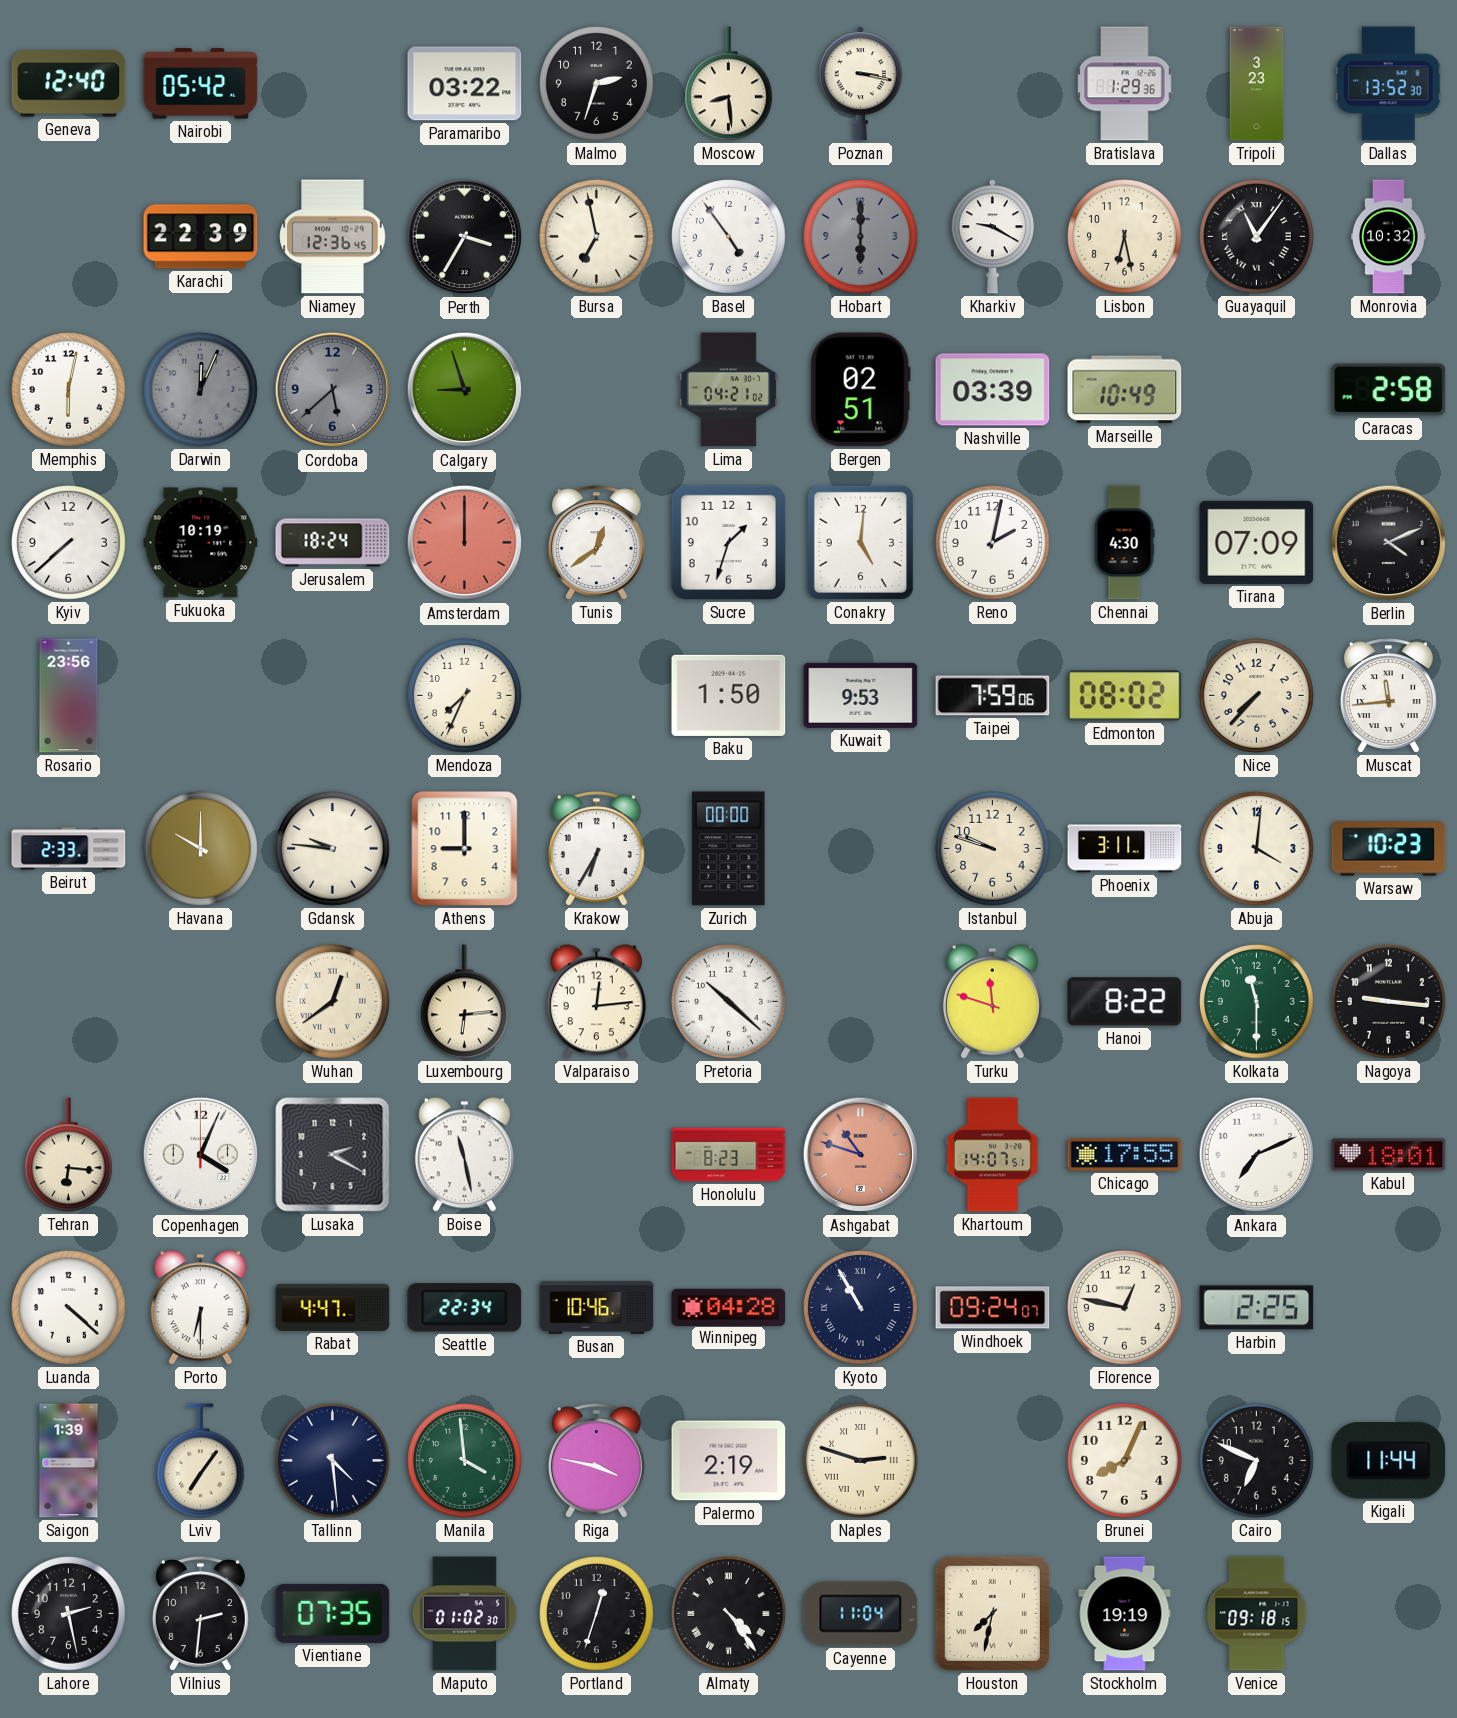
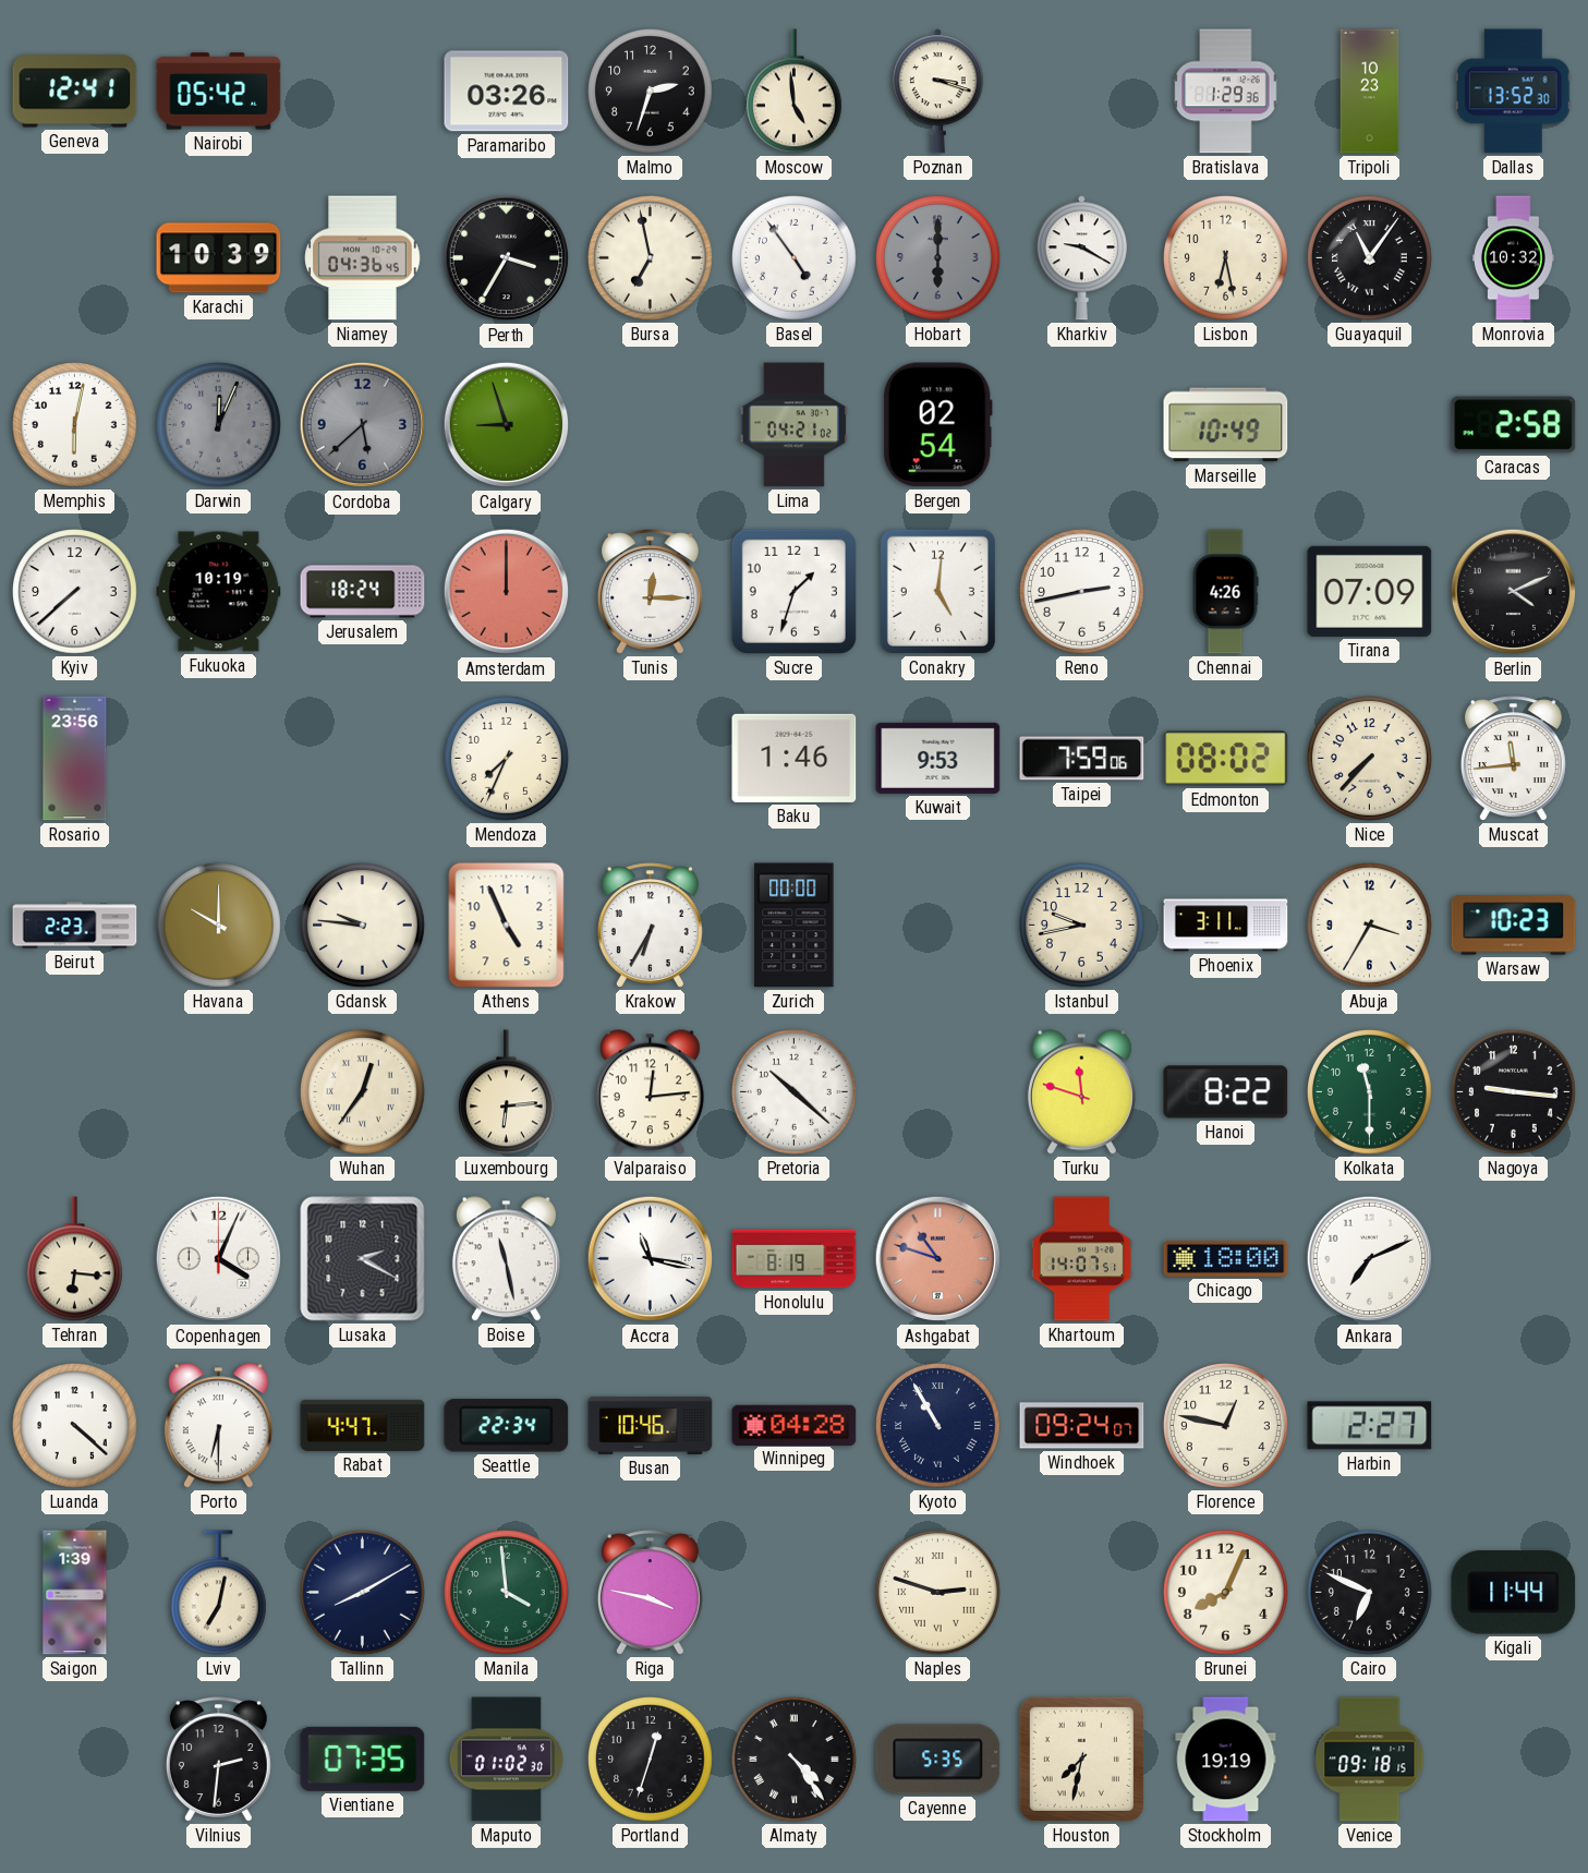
Geneva: 12:40 -> 12:41
Paramaribo: 03:22 -> 03:26
Moscow: 8:29 -> 4:59
Poznan: 3:17 -> 3:18
Tripoli: 3:23 -> 10:23
Karachi: 22:39 -> 10:39
Niamey: 12:36 -> 04:36
Bergen: 02:51 -> 02:54
Nashville: 03:39 -> none
Tunis: 12:39 -> 12:15
Reno: 2:02 -> 2:43
Chennai: 4:30 -> 4:26
Baku: 1:50 -> 1:46
Beirut: 2:33 -> 2:23
Athens: 9:00 -> 4:56
Istanbul: 9:48 -> 9:43
Abuja: 4:01 -> 3:35
Wuhan: 12:39 -> 12:36
Accra: none -> 11:17
Honolulu: 8:23 -> 8:19
Chicago: 17:55 -> 18:00
Kabul: 18:01 -> none
Harbin: 2:25 -> 2:27
Lviv: 7:06 -> 7:02
Tallinn: 4:29 -> 8:10
Palermo: 2:19 -> none
Lahore: 2:28 -> none
Cayenne: 11:04 -> 5:35
